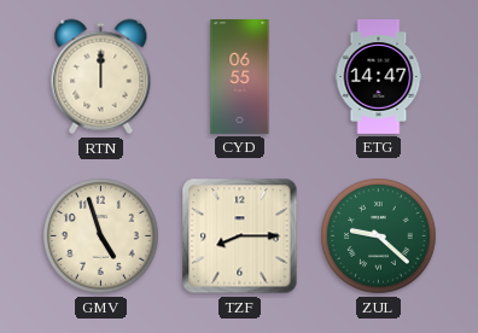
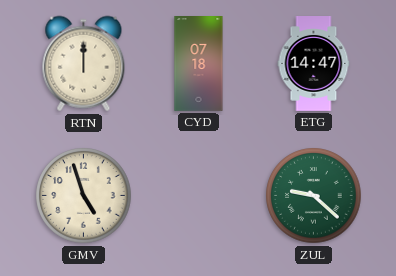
CYD: 06:55 -> 07:18
TZF: 8:15 -> none
